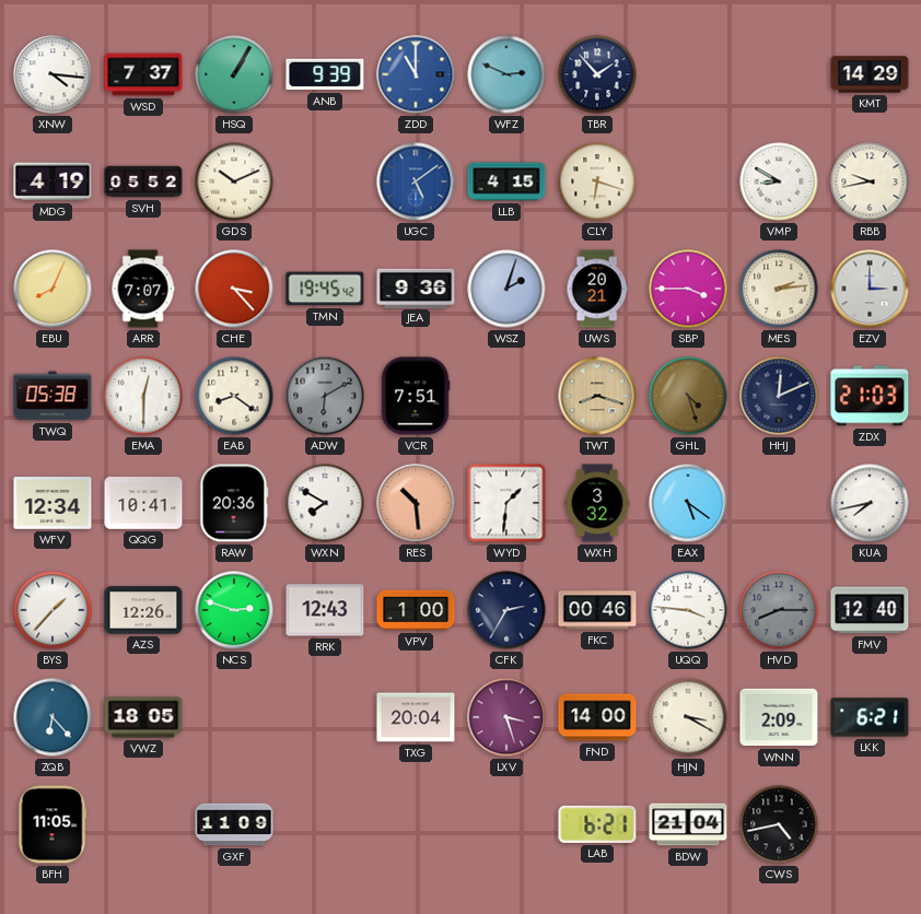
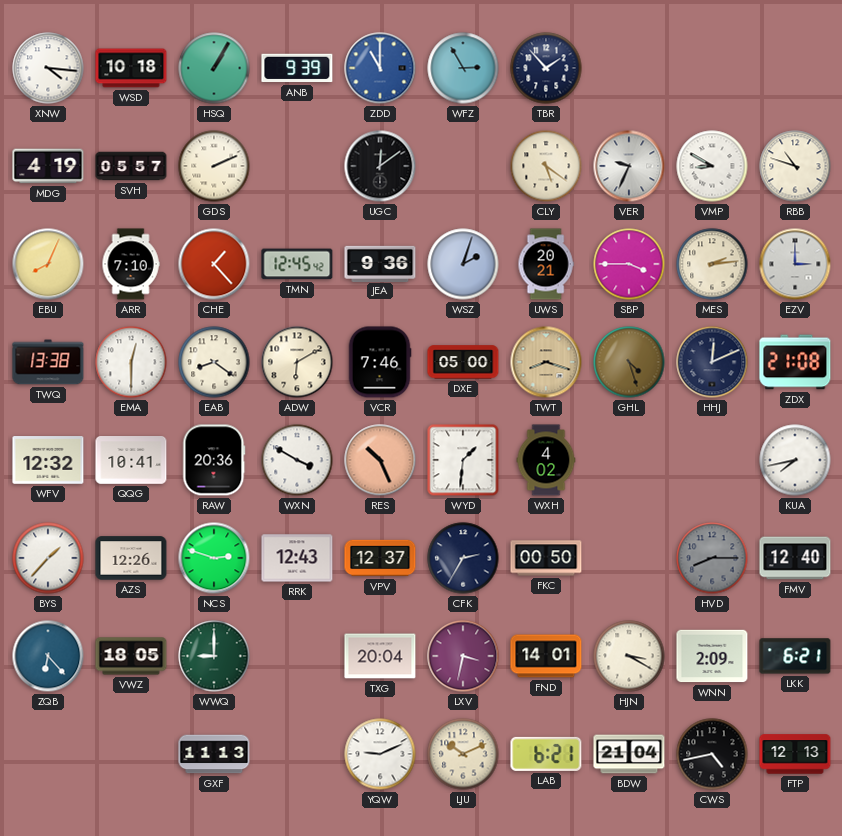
WSD: 7:37 -> 10:18
WFZ: 2:49 -> 2:55
KMT: 14:29 -> none
SVH: 05:52 -> 05:57
GDS: 10:11 -> 2:11
UGC: 5:09 -> 12:09
UGC dial: blue -> black
LLB: 4:15 -> none
CLY: 6:18 -> 5:21
VER: none -> 9:34
RBB: 9:43 -> 10:48
ARR: 7:07 -> 7:10
CHE: 3:23 -> 1:23
TMN: 19:45 -> 12:45
TWQ: 05:38 -> 13:38
ADW dial: grey -> cream
VCR: 7:51 -> 7:46
DXE: none -> 05:00
ZDX: 21:03 -> 21:08
WFV: 12:34 -> 12:32
WXN: 7:50 -> 3:50
RES: 10:29 -> 10:26
WXH: 3:32 -> 4:02
EAX: 5:21 -> none
VPV: 1:00 -> 12:37
FKC: 00:46 -> 00:50
UQQ: 3:46 -> none
WWQ: none -> 9:00
LXV: 3:27 -> 3:32
FND: 14:00 -> 14:01
BFH: 11:05 -> none
GXF: 11:09 -> 11:13
YQW: none -> 9:11
LJU: none -> 10:11
FTP: none -> 12:13
